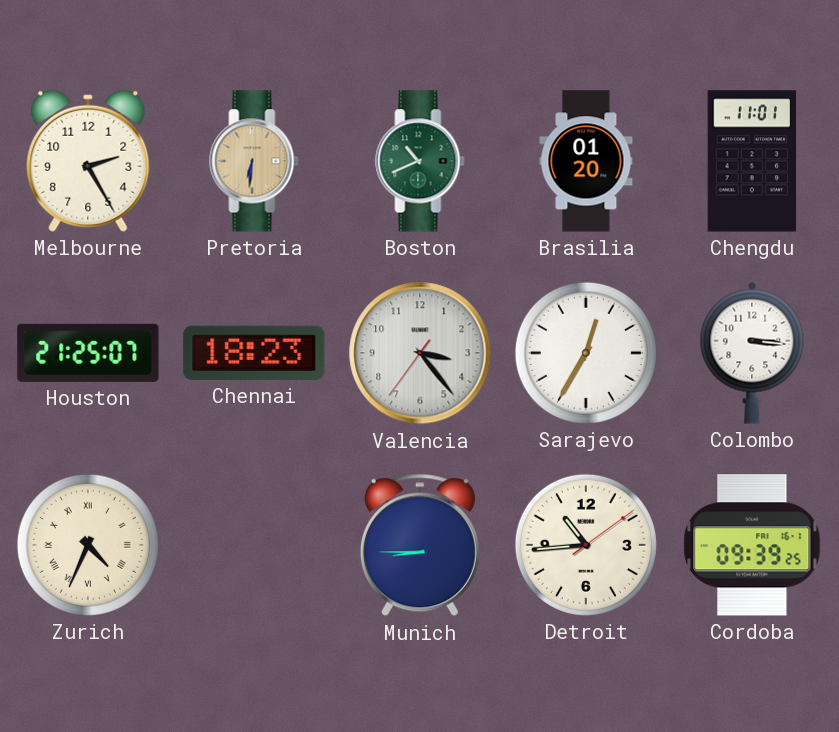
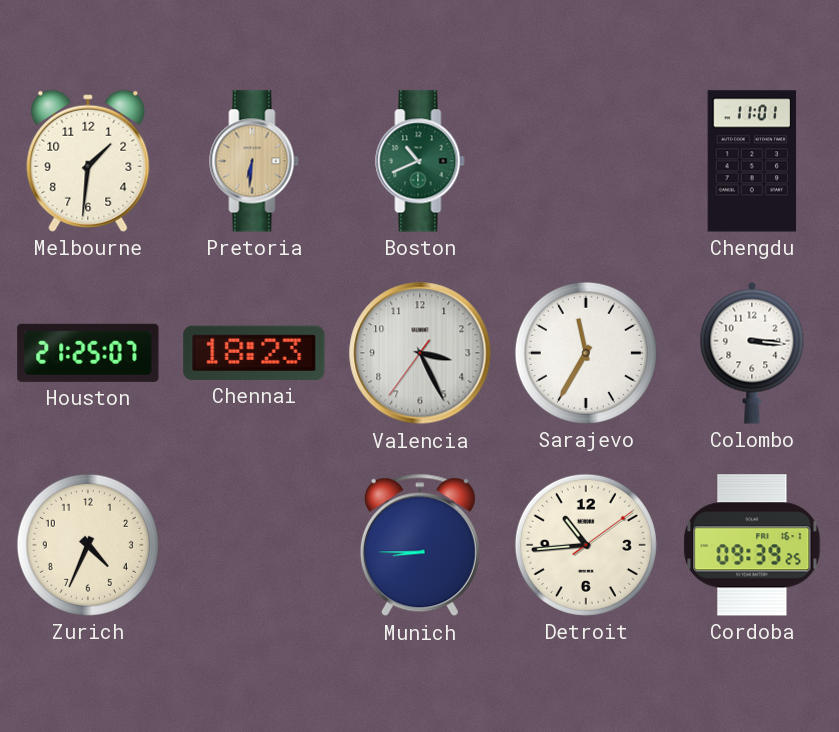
Melbourne: 2:25 -> 1:31
Brasilia: 01:20 -> none
Valencia: 3:23 -> 3:25
Sarajevo: 12:35 -> 11:35
Zurich numerals: Roman -> Arabic
